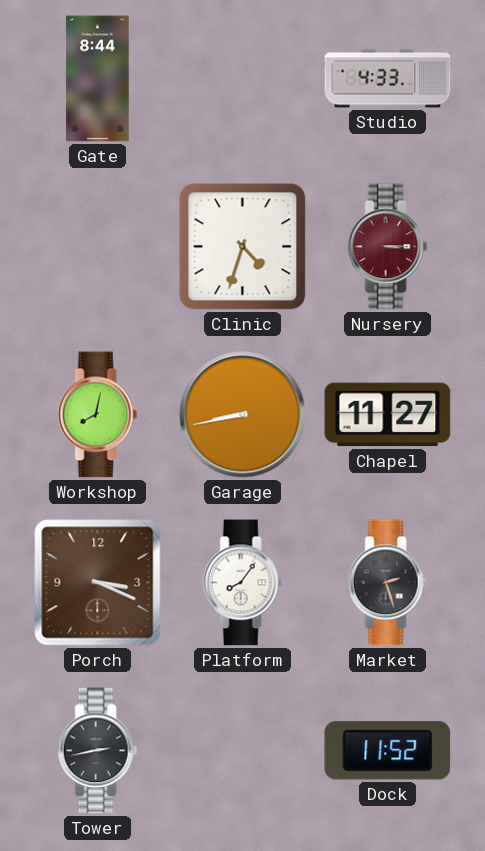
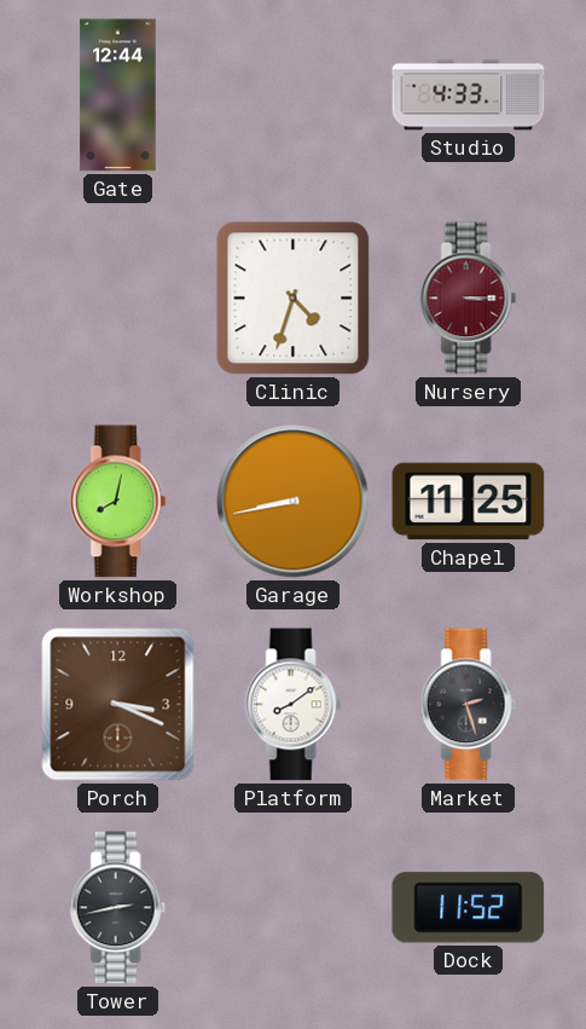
Gate: 8:44 -> 12:44
Chapel: 11:27 -> 11:25
Platform: 8:06 -> 8:09
